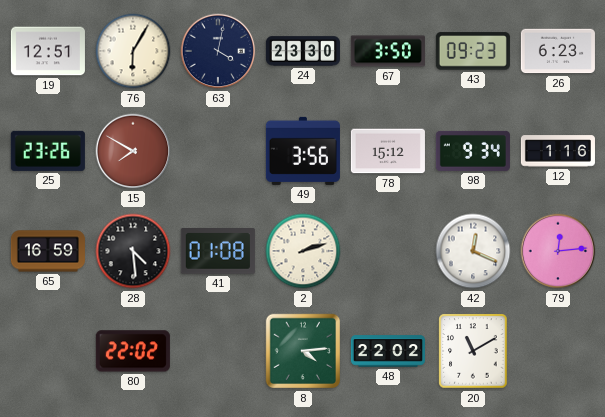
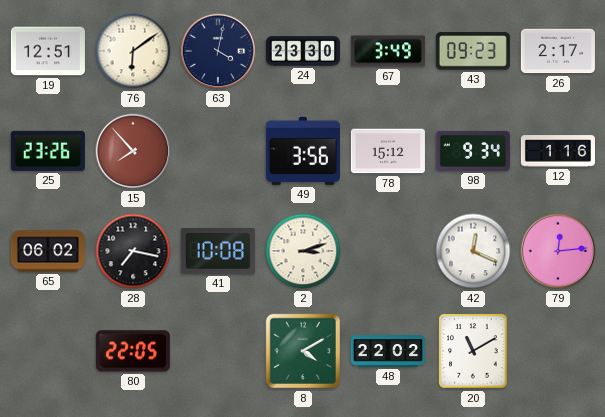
76: 6:05 -> 6:09
67: 3:50 -> 3:49
26: 6:23 -> 2:17
15: 7:50 -> 7:53
65: 16:59 -> 06:02
28: 4:29 -> 7:17
41: 01:08 -> 10:08
2: 2:12 -> 3:12
80: 22:02 -> 22:05
8: 4:14 -> 4:10
